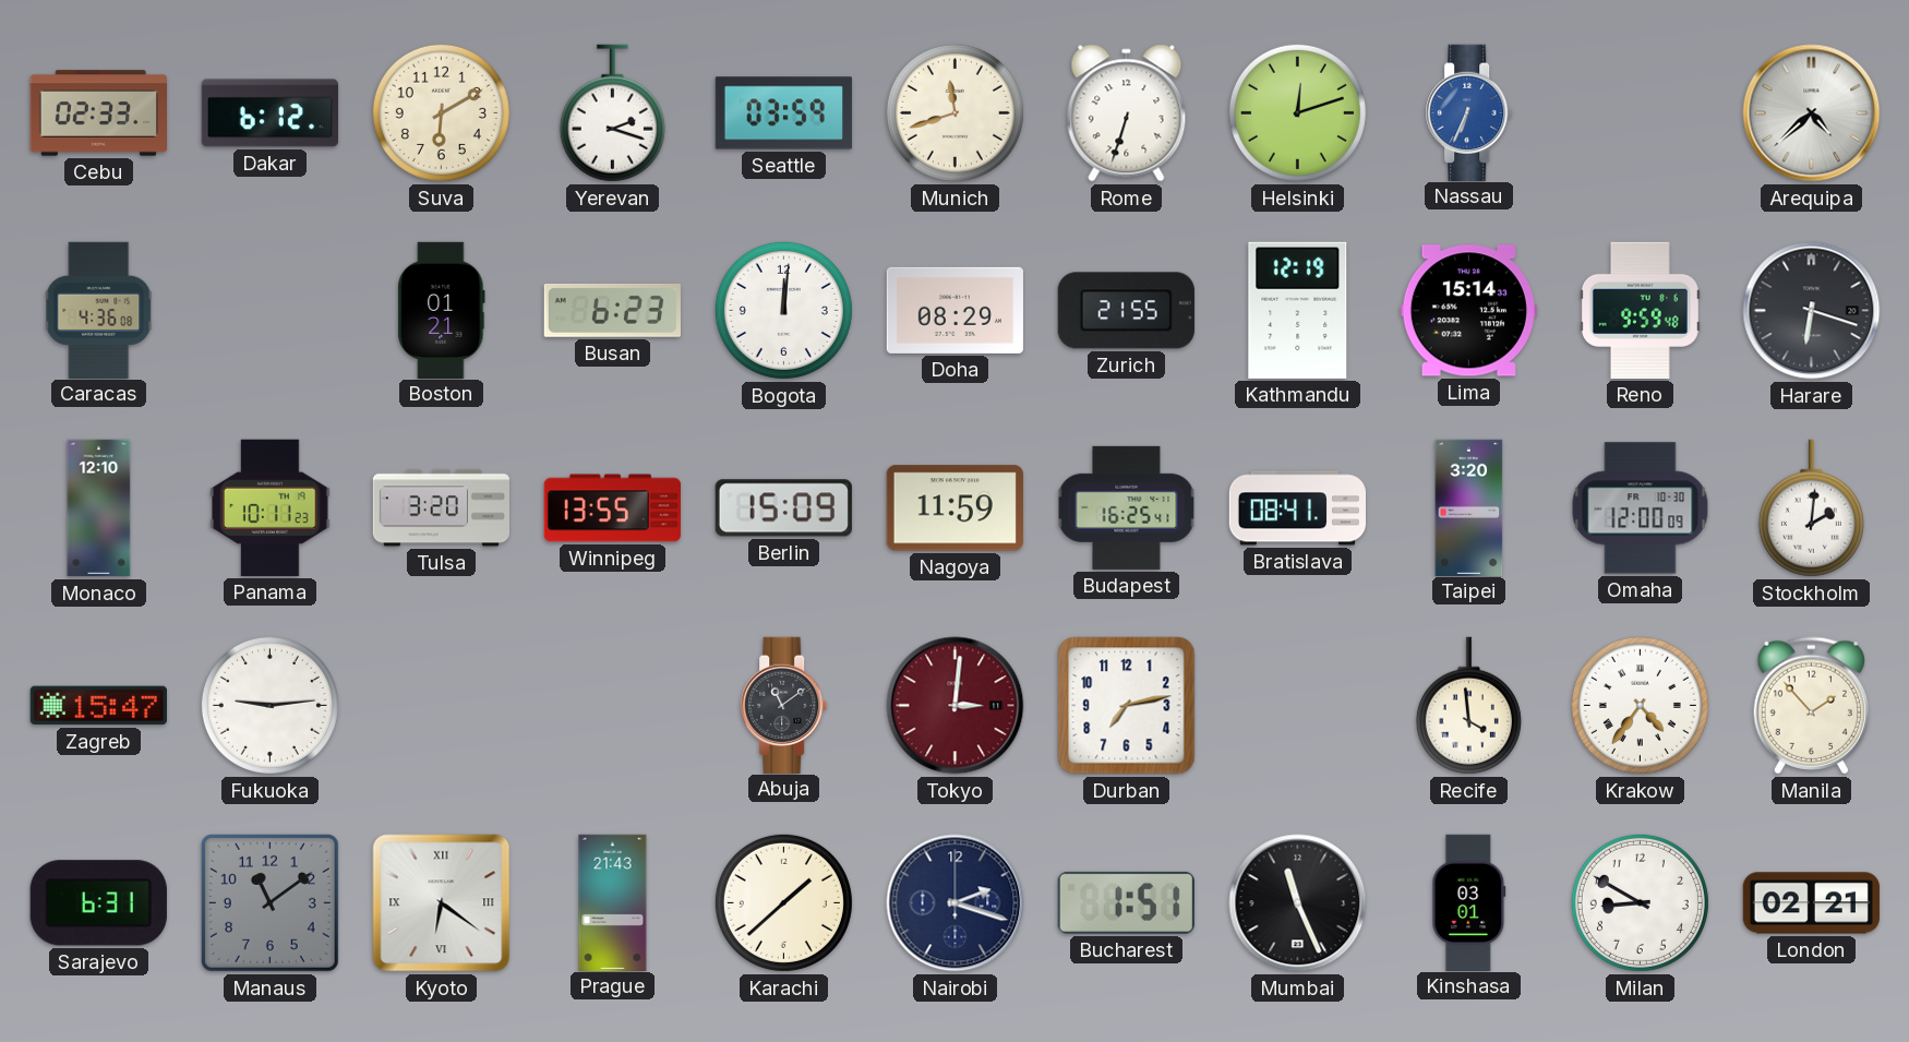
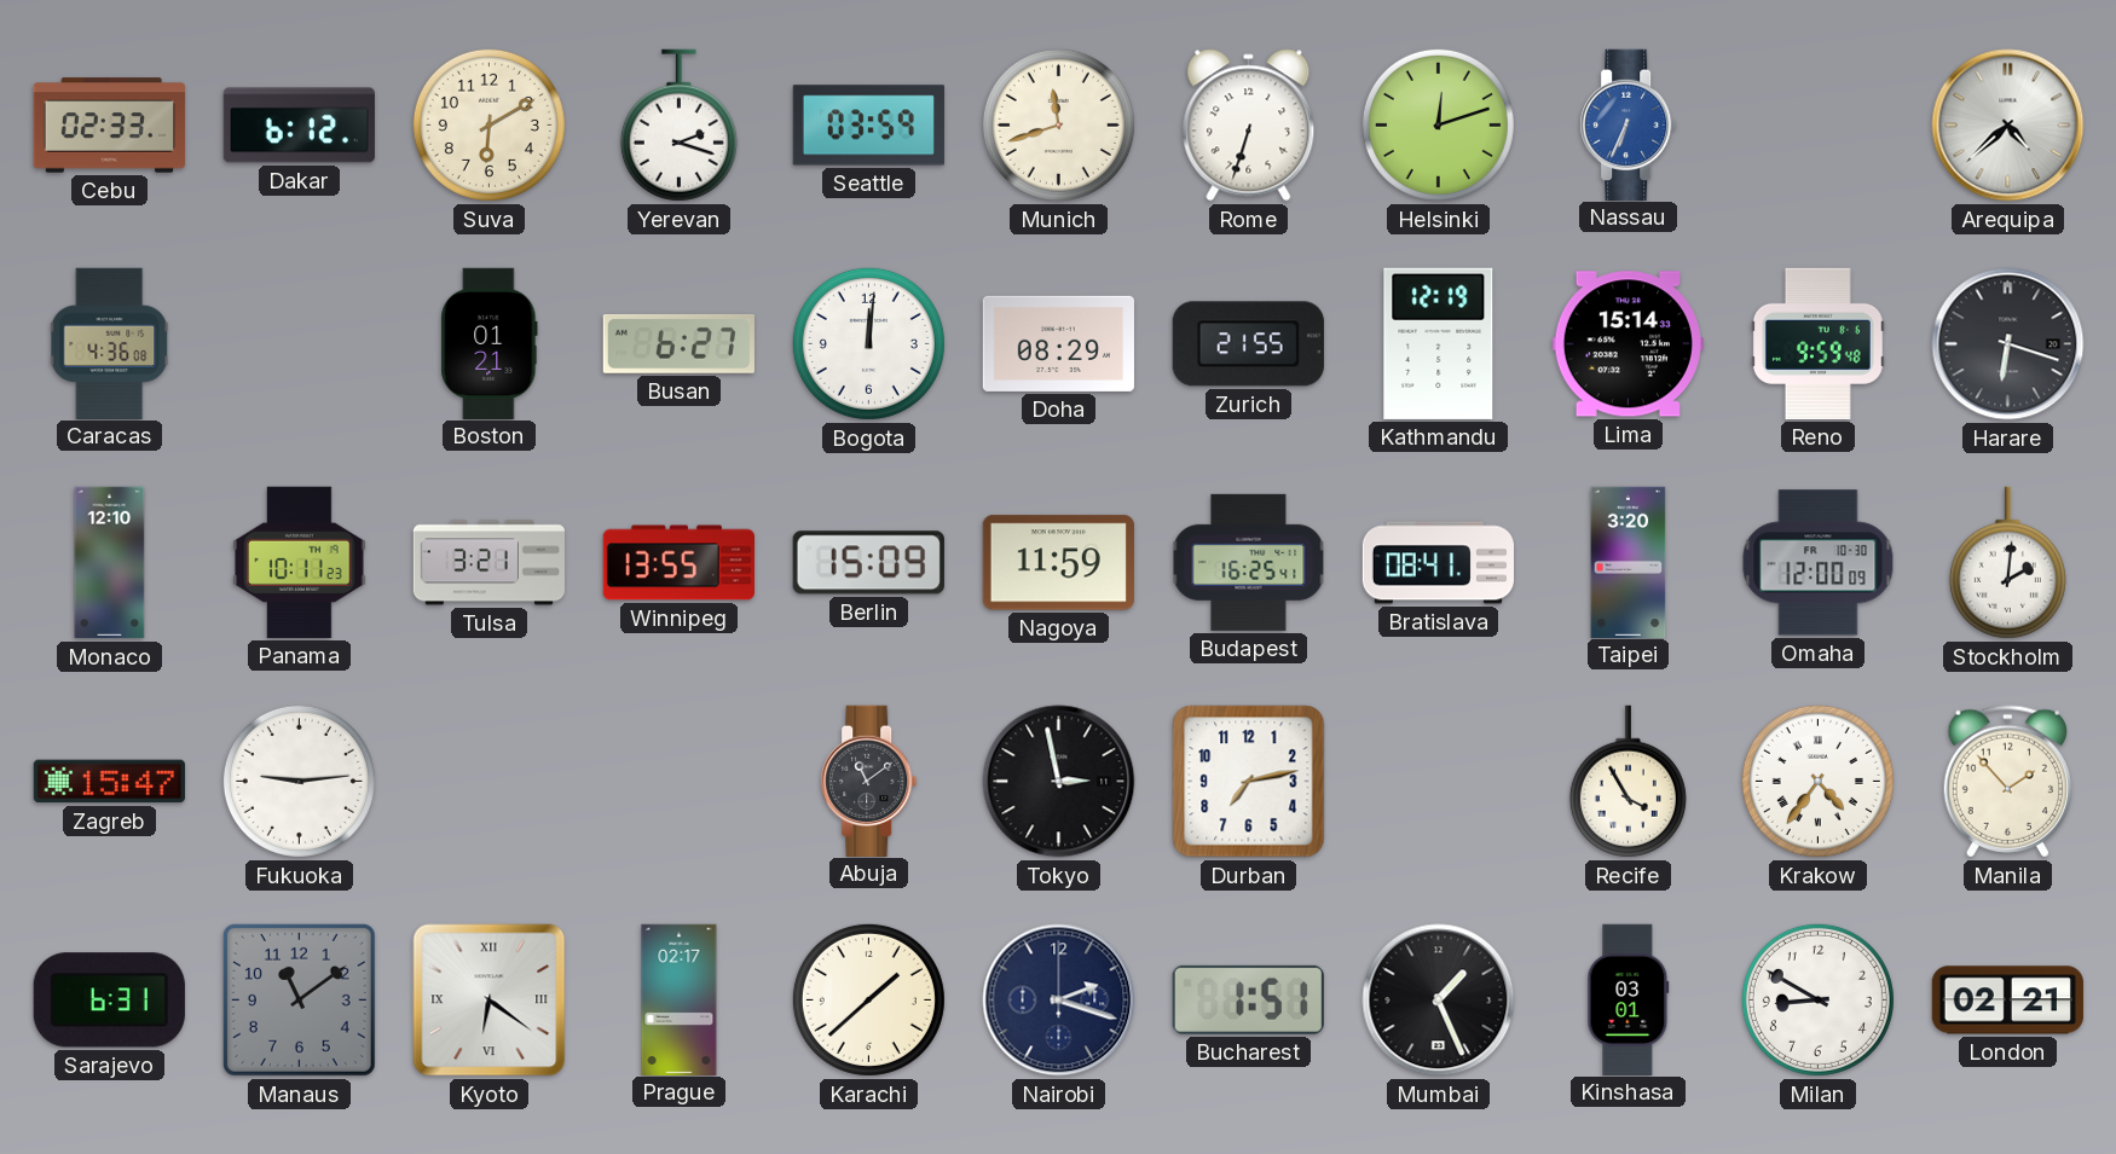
Busan: 6:23 -> 6:27
Tulsa: 3:20 -> 3:21
Tokyo: 3:01 -> 2:58
Tokyo dial: burgundy -> black
Recife: 3:59 -> 3:55
Prague: 21:43 -> 02:17
Mumbai: 11:26 -> 1:26
